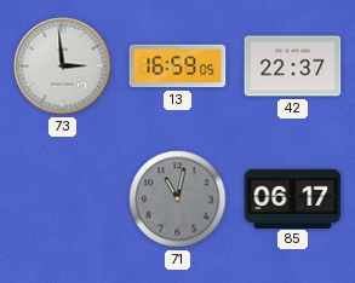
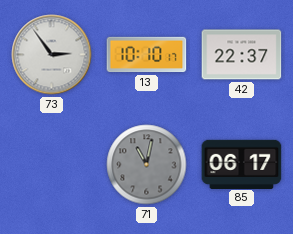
73: 2:59 -> 2:54
13: 16:59 -> 10:10
